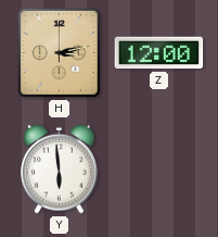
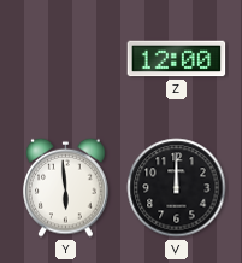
H: 3:13 -> none
V: none -> 12:00
